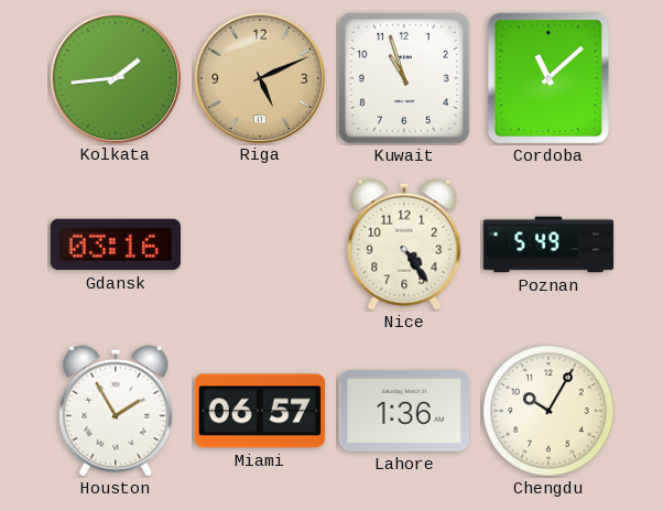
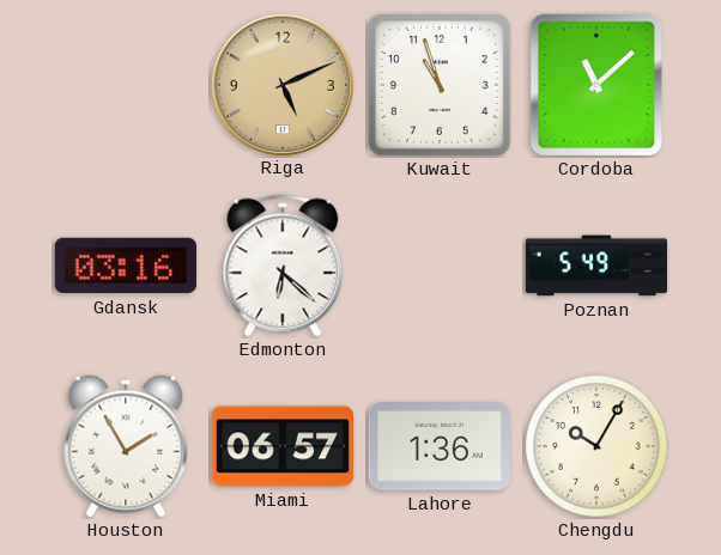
Kolkata: 1:44 -> none
Edmonton: none -> 6:22
Nice: 4:24 -> none
